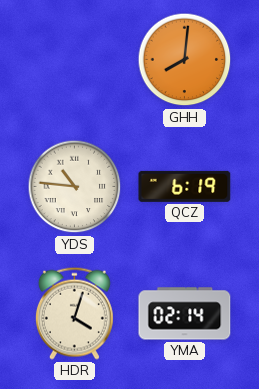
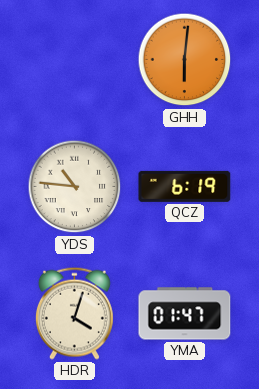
GHH: 8:01 -> 6:01
YMA: 02:14 -> 01:47
